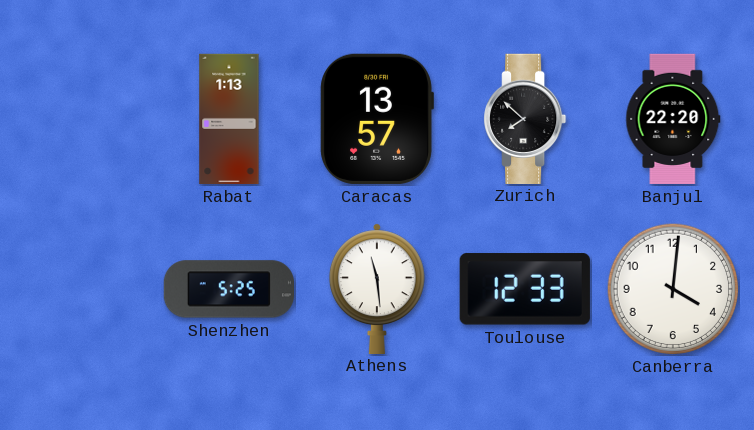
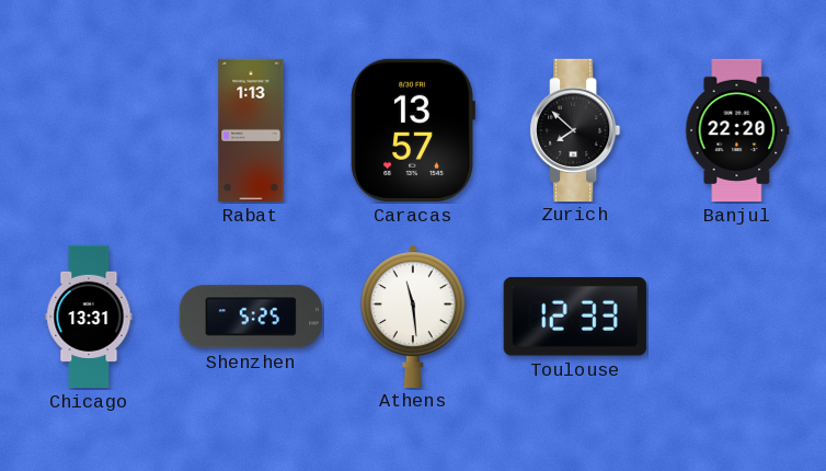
Chicago: none -> 13:31
Canberra: 4:01 -> none
